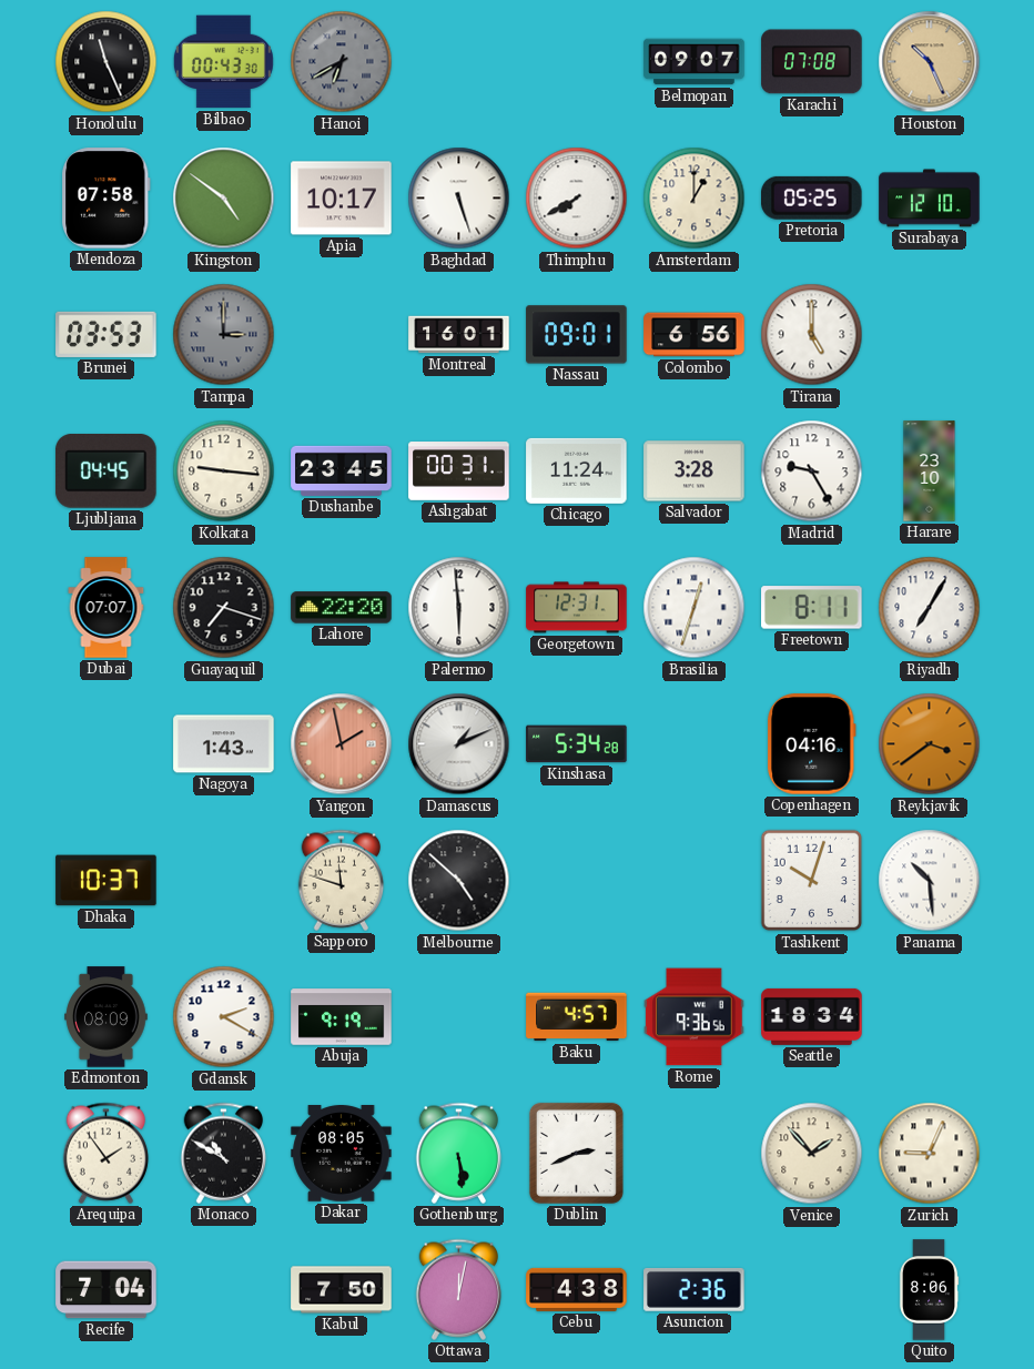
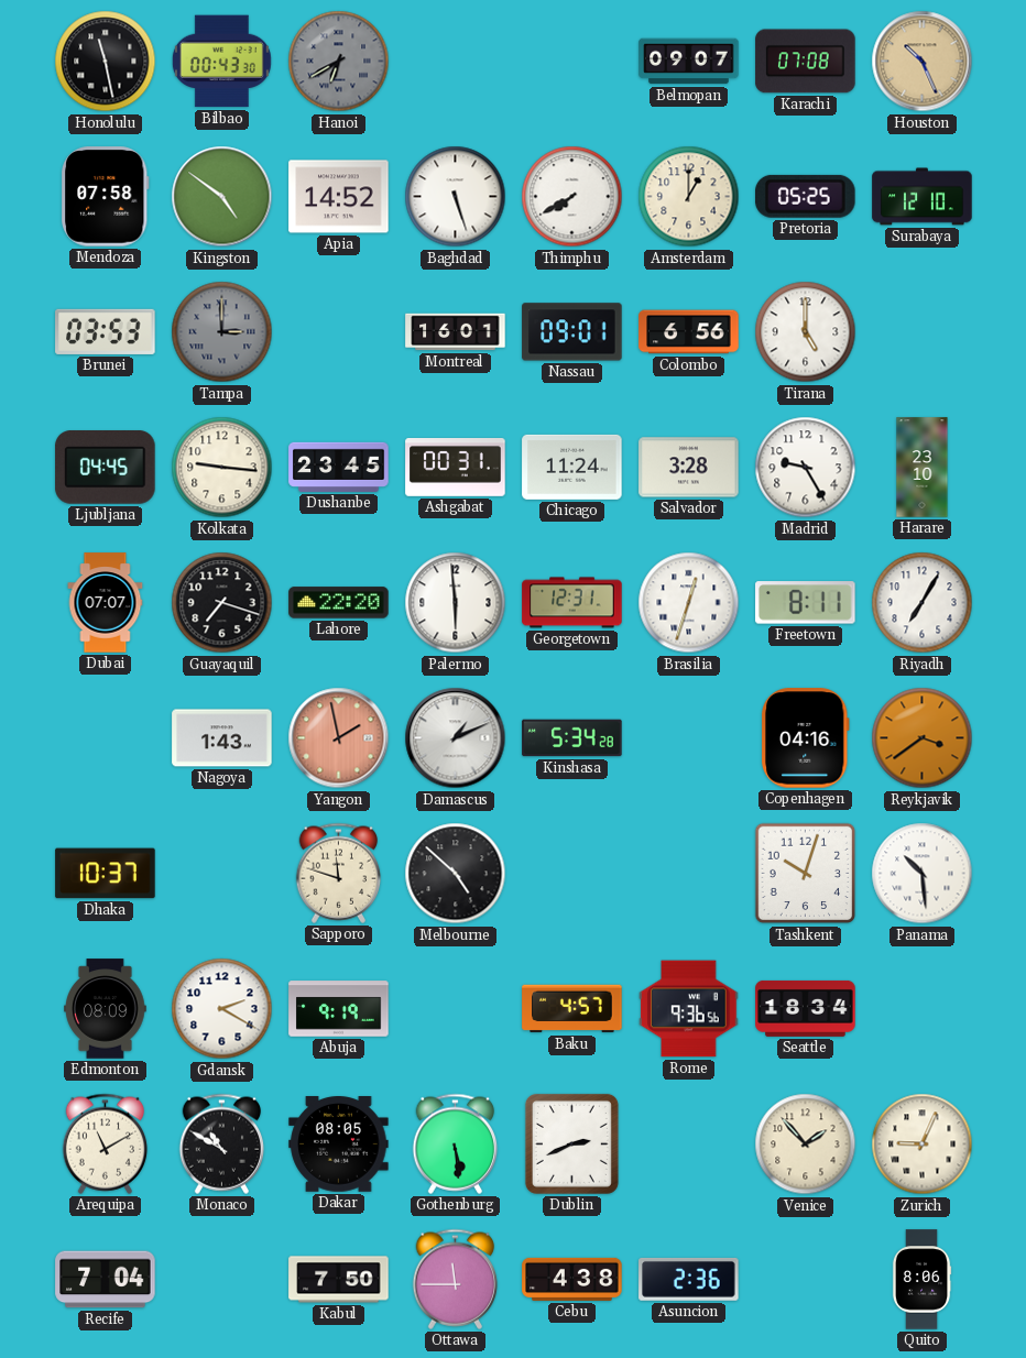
Honolulu: 11:26 -> 11:28
Apia: 10:17 -> 14:52
Arequipa: 1:54 -> 11:10
Ottawa: 12:02 -> 11:45
